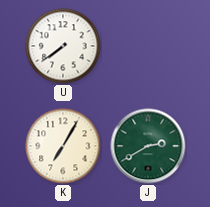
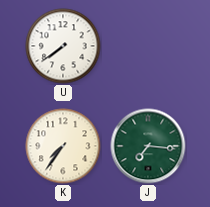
K: 7:05 -> 7:36
J: 2:40 -> 7:16
